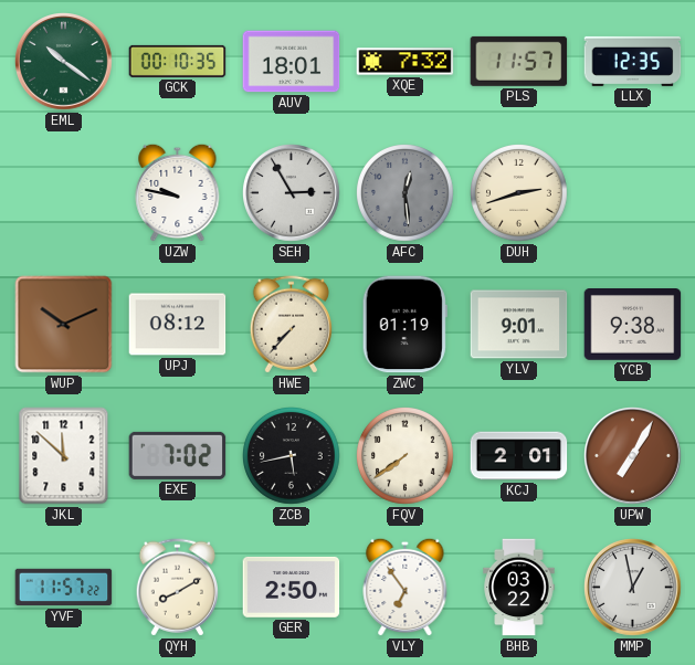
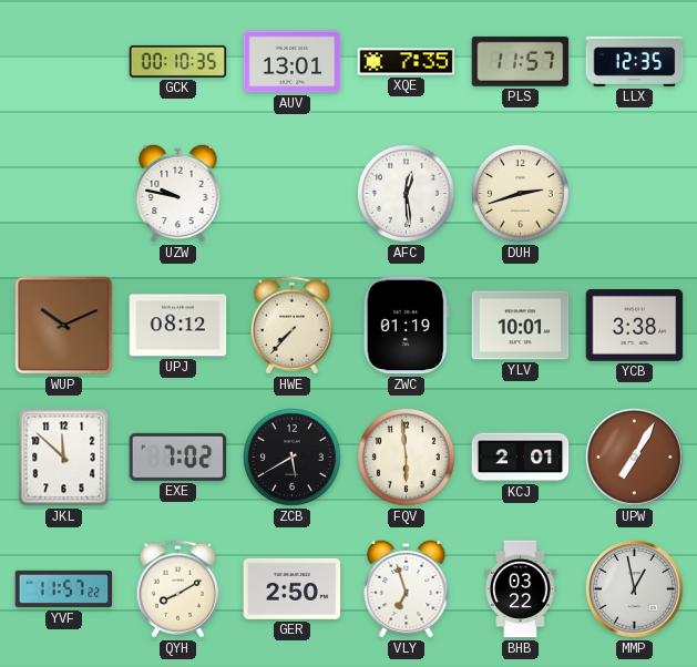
EML: 10:21 -> none
AUV: 18:01 -> 13:01
XQE: 7:32 -> 7:35
SEH: 2:55 -> none
AFC dial: grey -> white
YLV: 9:01 -> 10:01
YCB: 9:38 -> 3:38
ZCB: 5:43 -> 5:40
FQV: 7:39 -> 5:59
VLY: 6:54 -> 6:57
